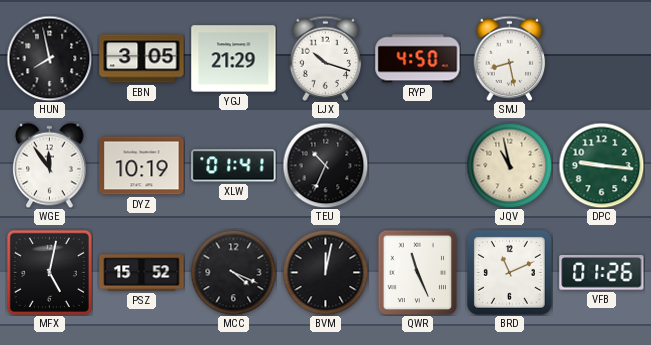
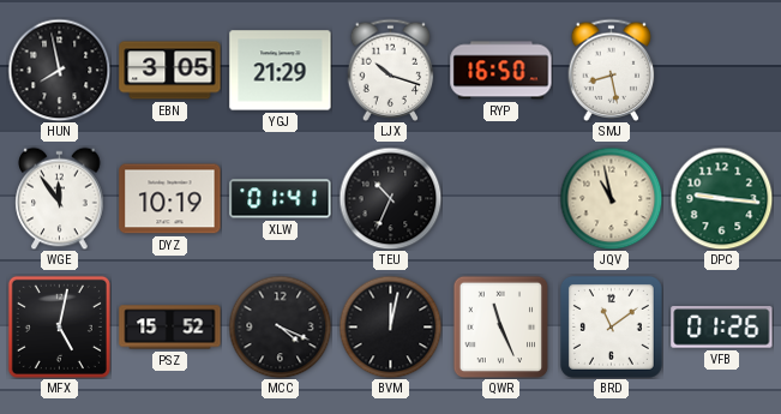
RYP: 4:50 -> 16:50
BRD: 11:11 -> 11:09
